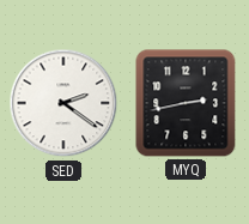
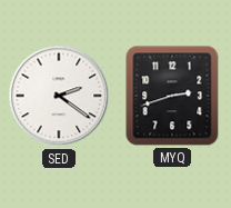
MYQ: 2:43 -> 2:42
